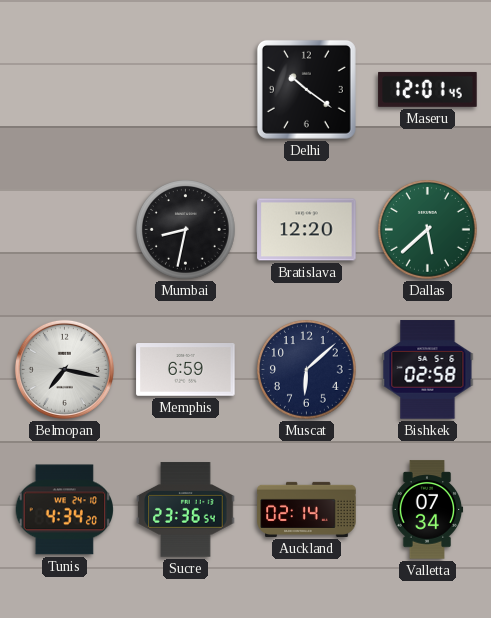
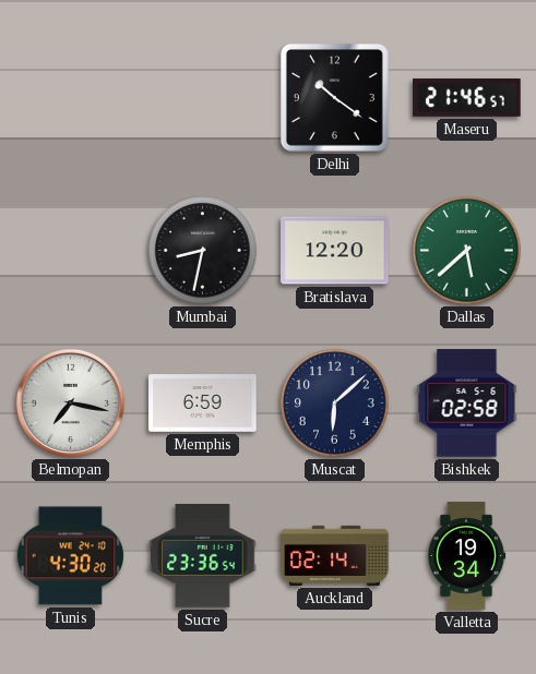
Maseru: 12:01 -> 21:46
Tunis: 4:34 -> 4:30
Valletta: 07:34 -> 19:34
